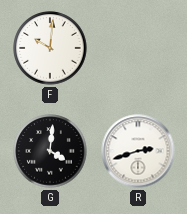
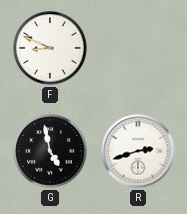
F: 10:01 -> 8:49
G: 4:01 -> 4:58
